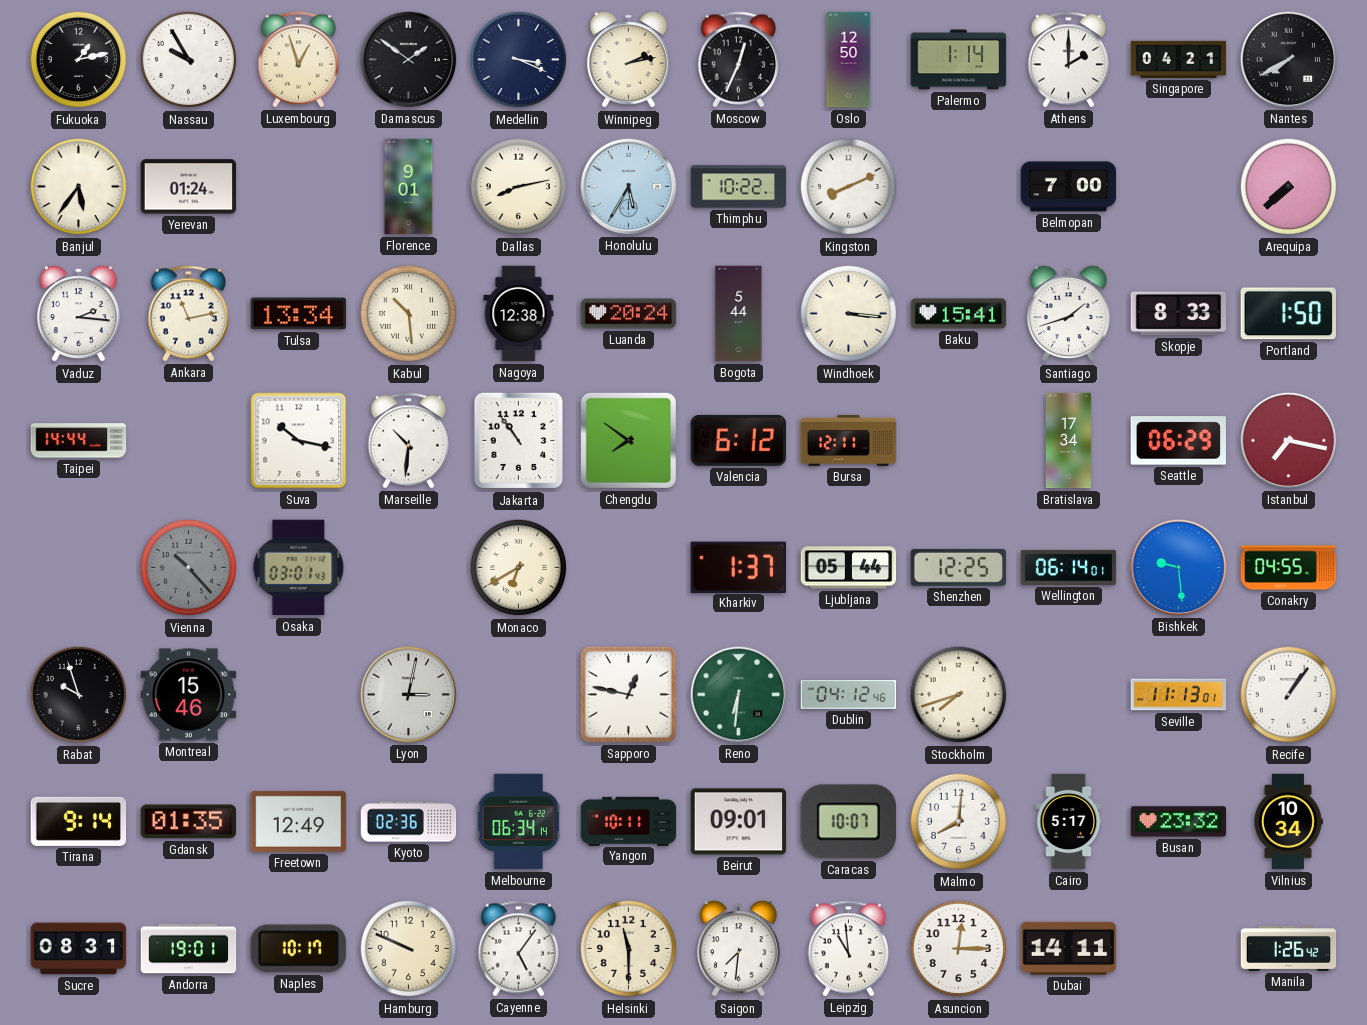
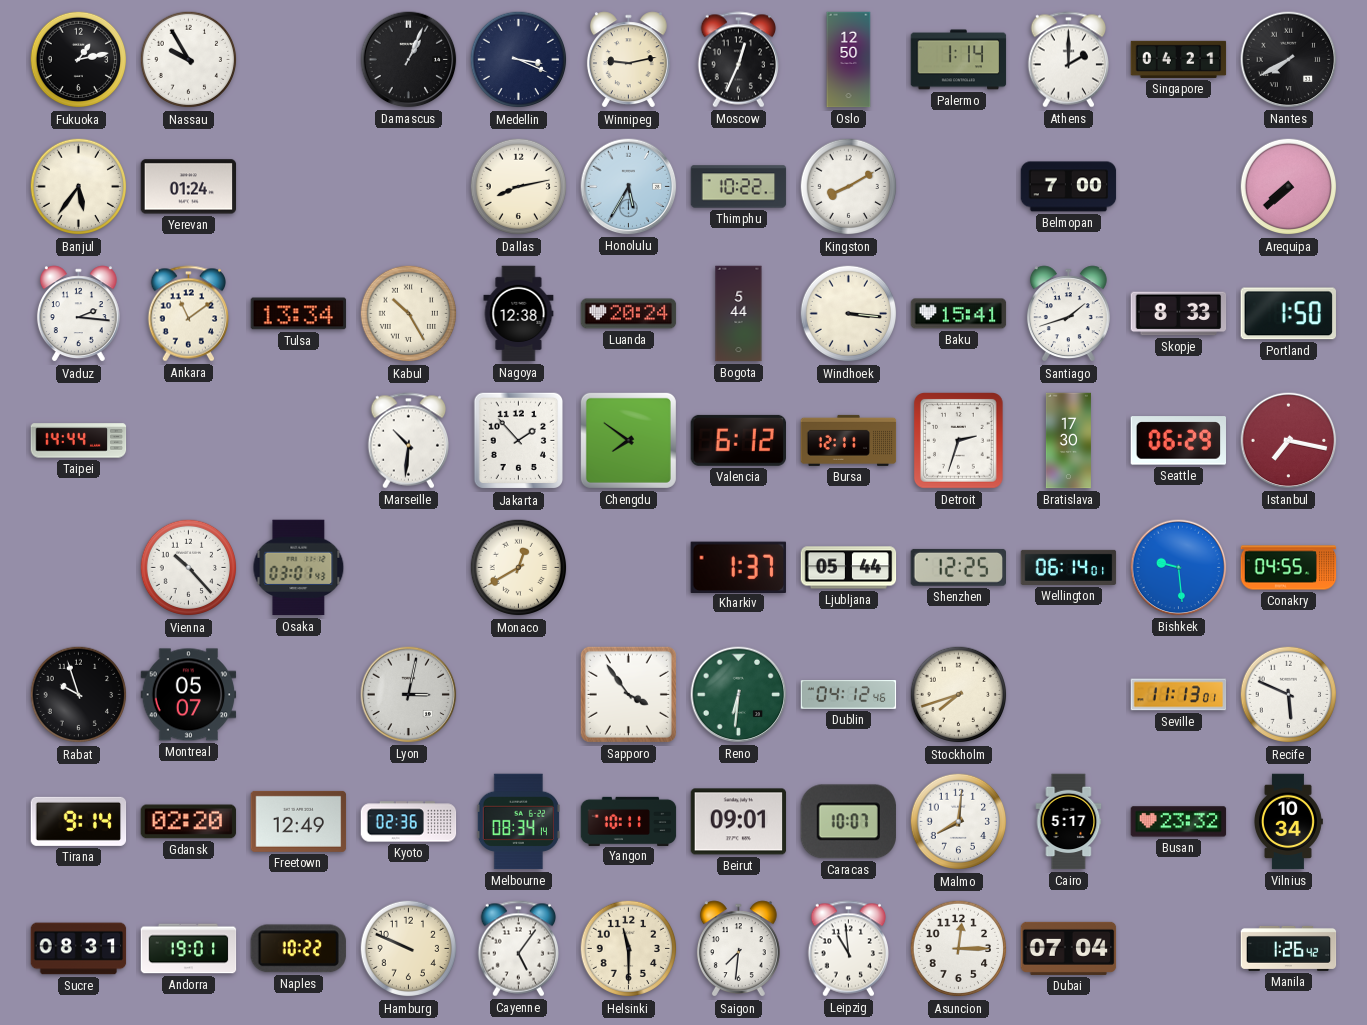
Luxembourg: 12:57 -> none
Damascus: 1:51 -> 1:04
Winnipeg: 2:13 -> 9:13
Florence: 9:01 -> none
Kingston: 8:11 -> 8:10
Ankara: 11:13 -> 11:09
Kabul: 10:29 -> 10:25
Suva: 10:17 -> none
Jakarta: 10:54 -> 1:53
Detroit: none -> 2:33
Bratislava: 17:34 -> 17:30
Vienna dial: grey -> white
Monaco: 6:40 -> 12:40
Montreal: 15:46 -> 05:07
Sapporo: 12:47 -> 3:54
Recife: 1:06 -> 5:49
Gdansk: 01:35 -> 02:20
Melbourne: 06:34 -> 08:34
Naples: 10:17 -> 10:22
Dubai: 14:11 -> 07:04
